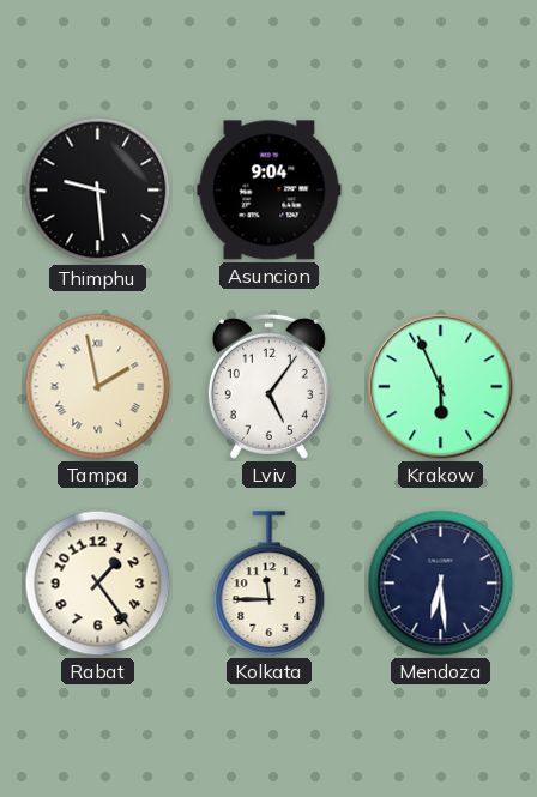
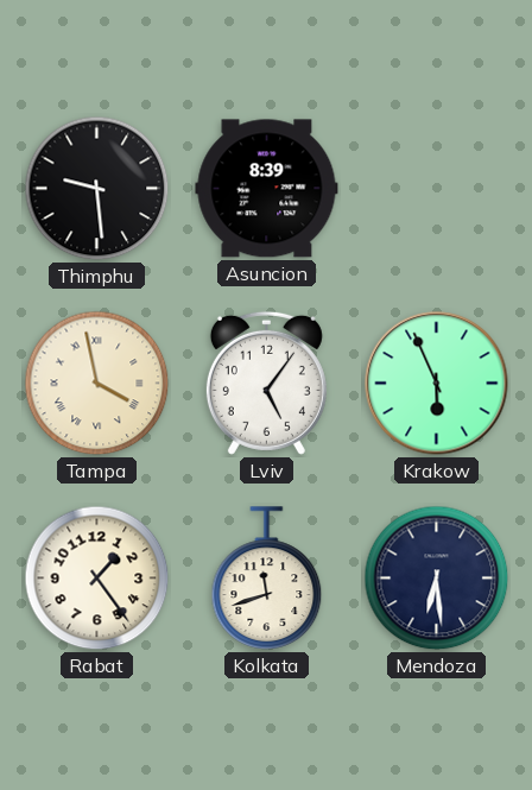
Asuncion: 9:04 -> 8:39
Tampa: 1:58 -> 3:58
Kolkata: 11:45 -> 11:42
